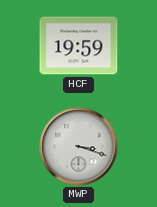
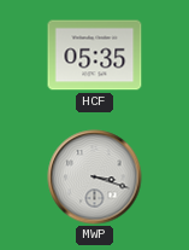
HCF: 19:59 -> 05:35
